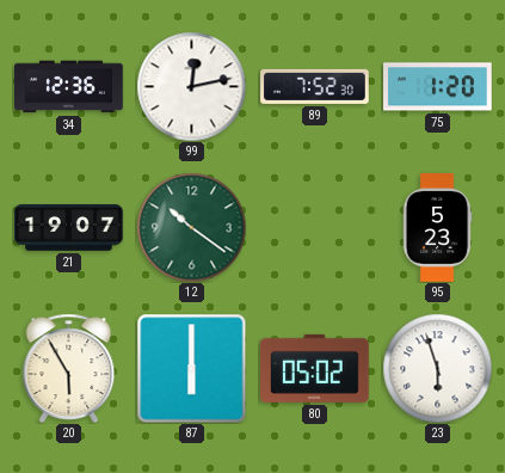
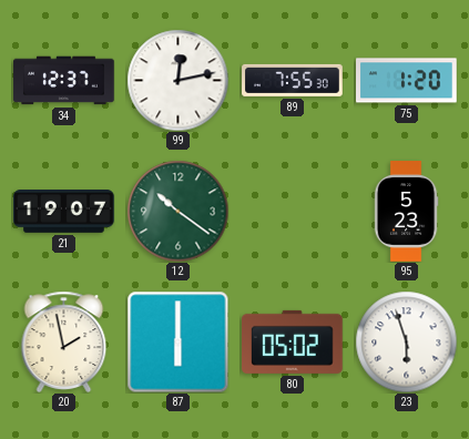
34: 12:36 -> 12:37
89: 7:52 -> 7:55
20: 5:55 -> 1:58
